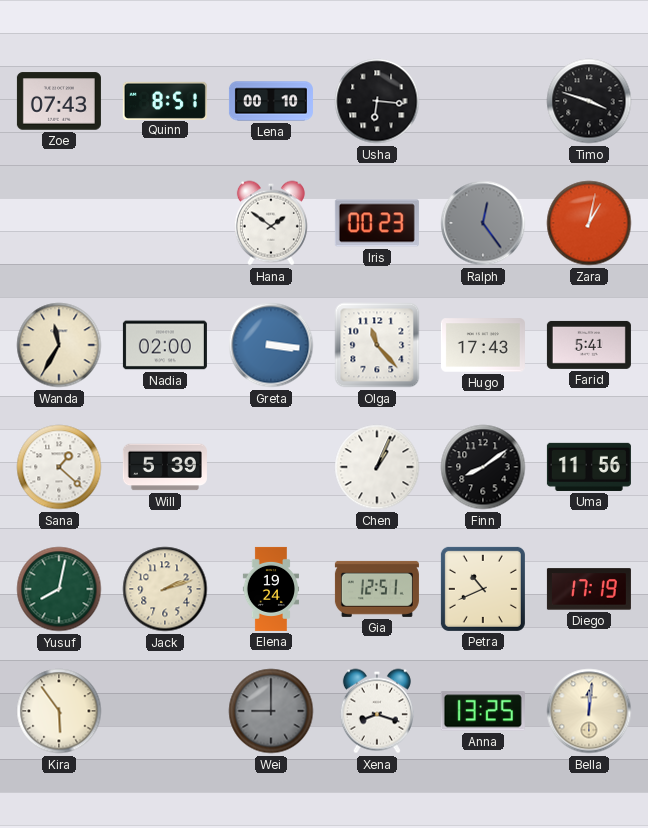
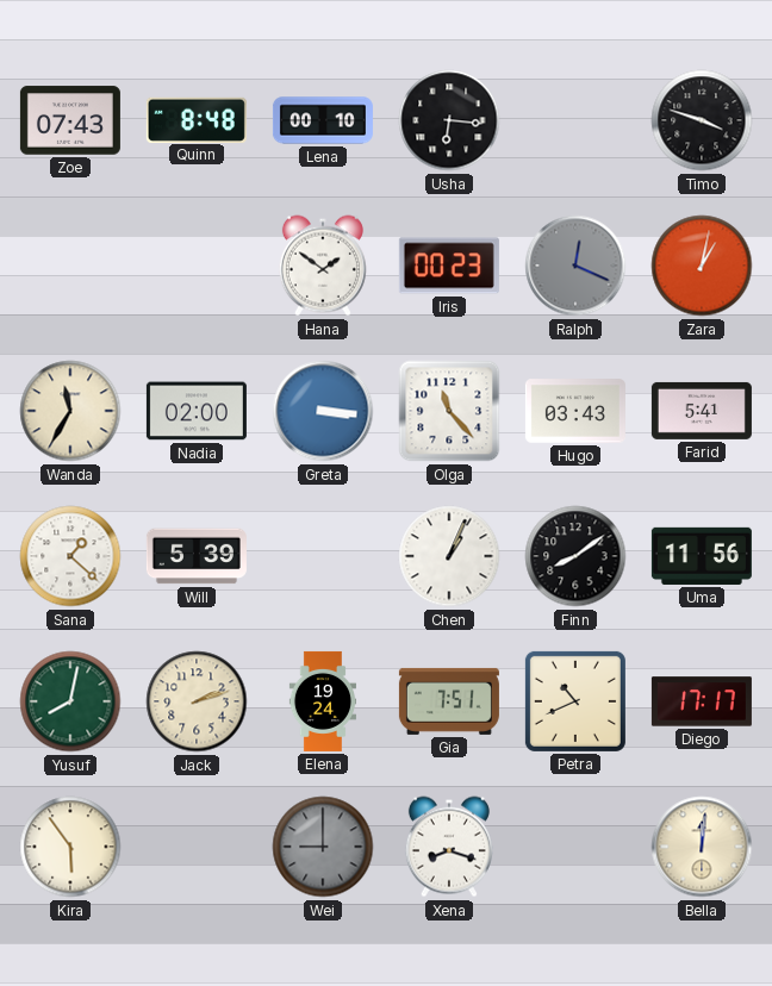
Quinn: 8:51 -> 8:48
Ralph: 12:24 -> 12:19
Hugo: 17:43 -> 03:43
Gia: 12:51 -> 7:51
Diego: 17:19 -> 17:17
Anna: 13:25 -> none
